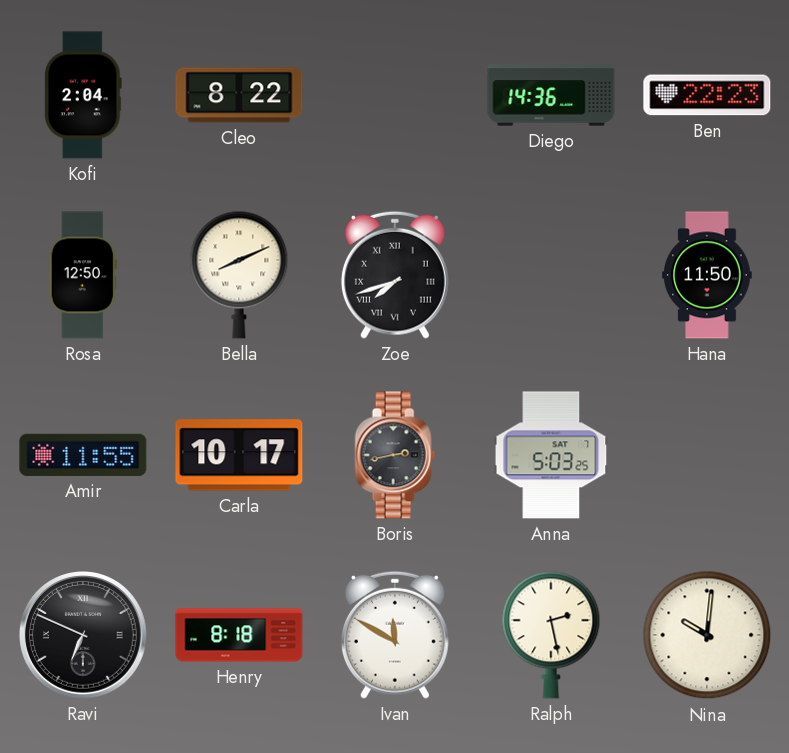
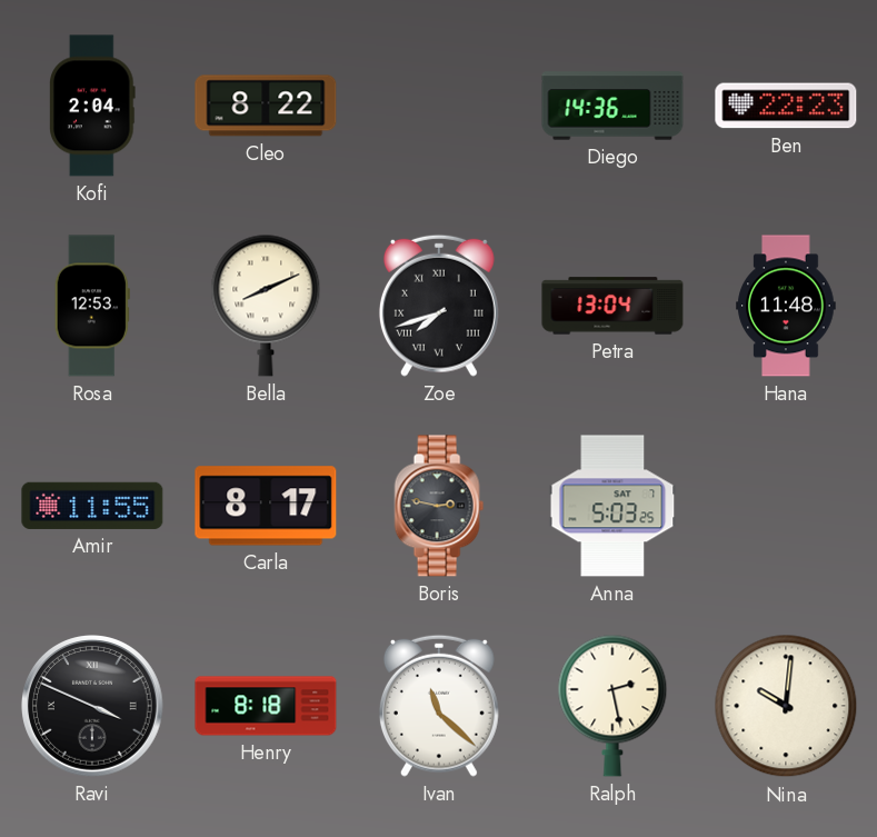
Rosa: 12:50 -> 12:53
Petra: none -> 13:04
Hana: 11:50 -> 11:48
Carla: 10:17 -> 8:17
Boris: 2:43 -> 2:47
Ravi: 6:49 -> 3:49
Ivan: 11:50 -> 11:22
